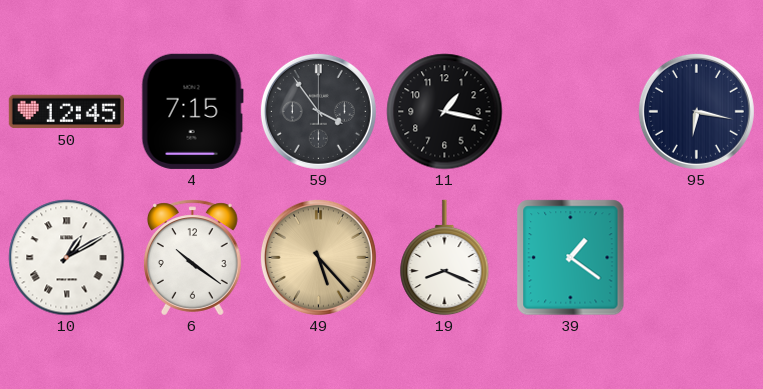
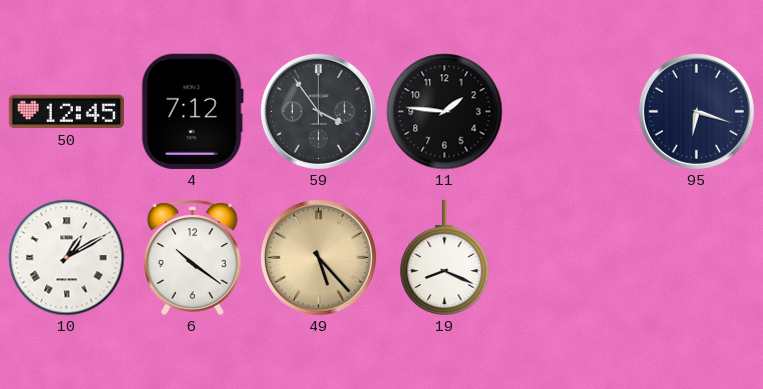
4: 7:15 -> 7:12
11: 1:17 -> 1:46
95: 6:17 -> 6:18
39: 1:21 -> none
